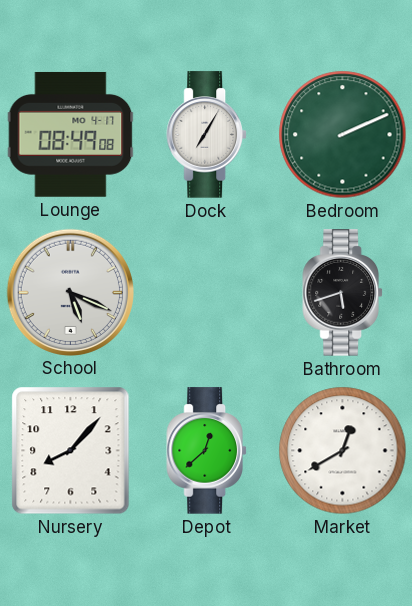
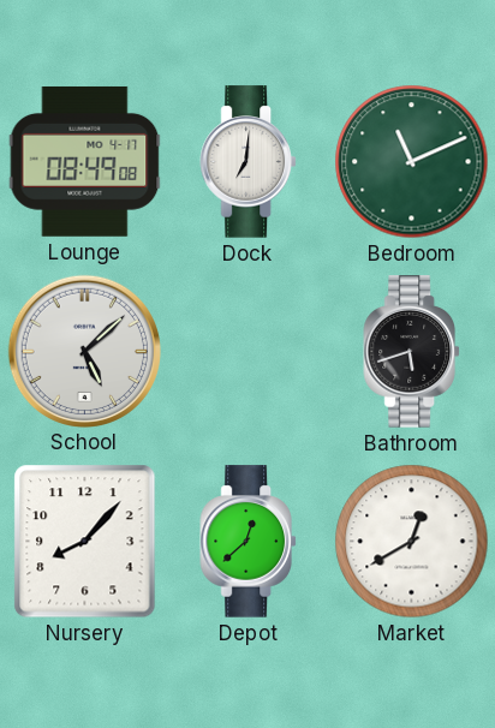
Dock: 7:05 -> 7:01
Bedroom: 2:11 -> 11:11
School: 5:19 -> 5:08
